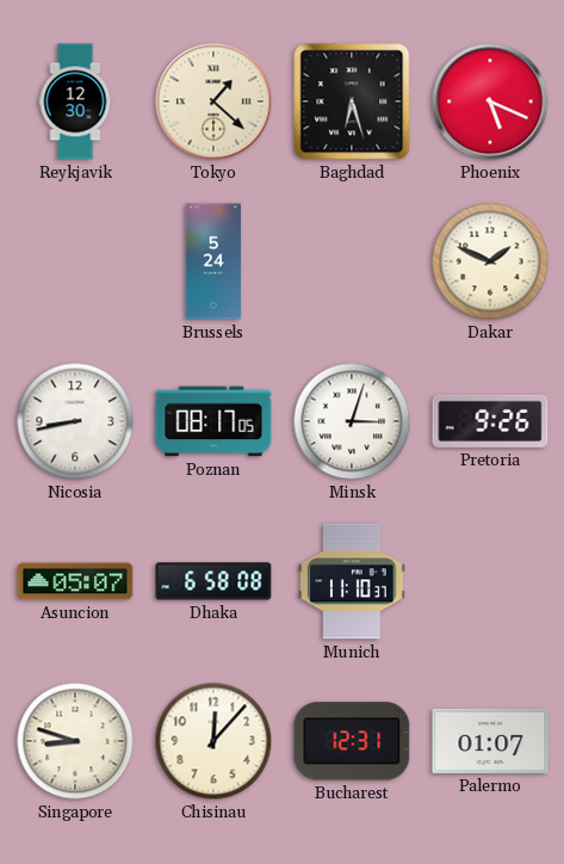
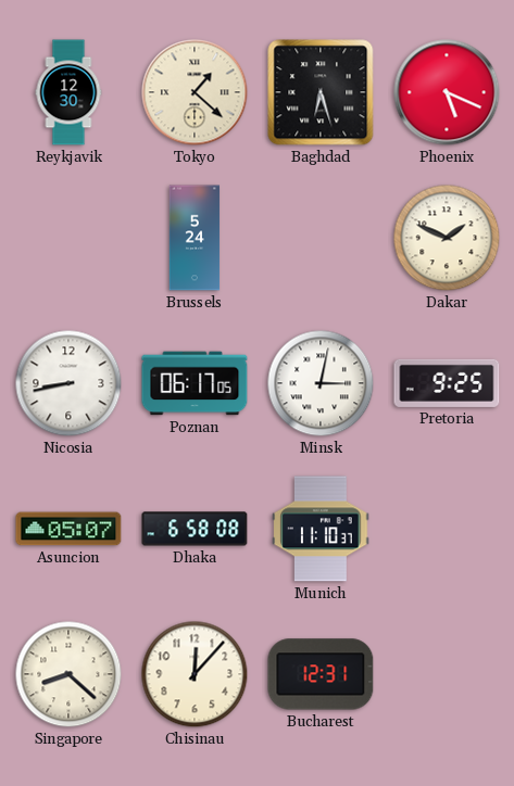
Poznan: 08:17 -> 06:17
Minsk: 3:03 -> 3:02
Pretoria: 9:26 -> 9:25
Singapore: 8:48 -> 8:22
Palermo: 01:07 -> none
